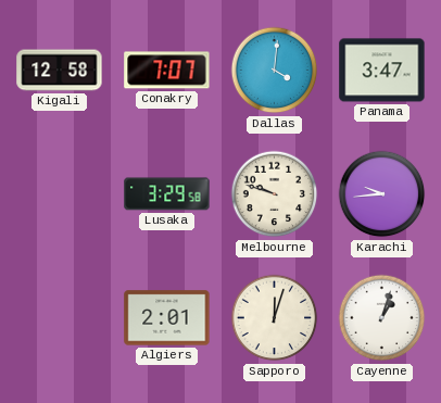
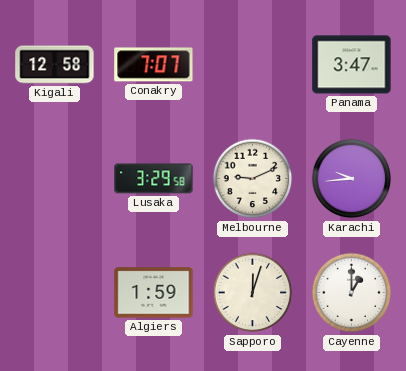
Dallas: 4:01 -> none
Melbourne: 9:48 -> 9:11
Algiers: 2:01 -> 1:59
Cayenne: 1:03 -> 1:00
